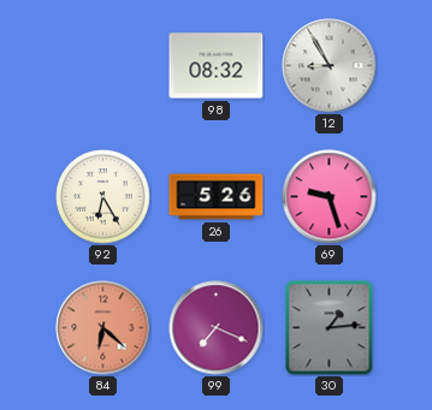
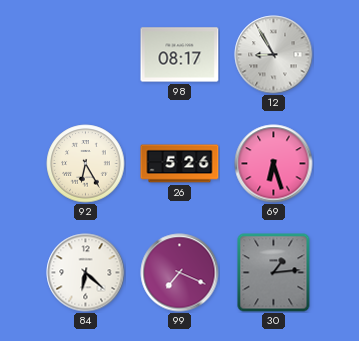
98: 08:32 -> 08:17
69: 9:27 -> 6:27
84 dial: salmon -> white
